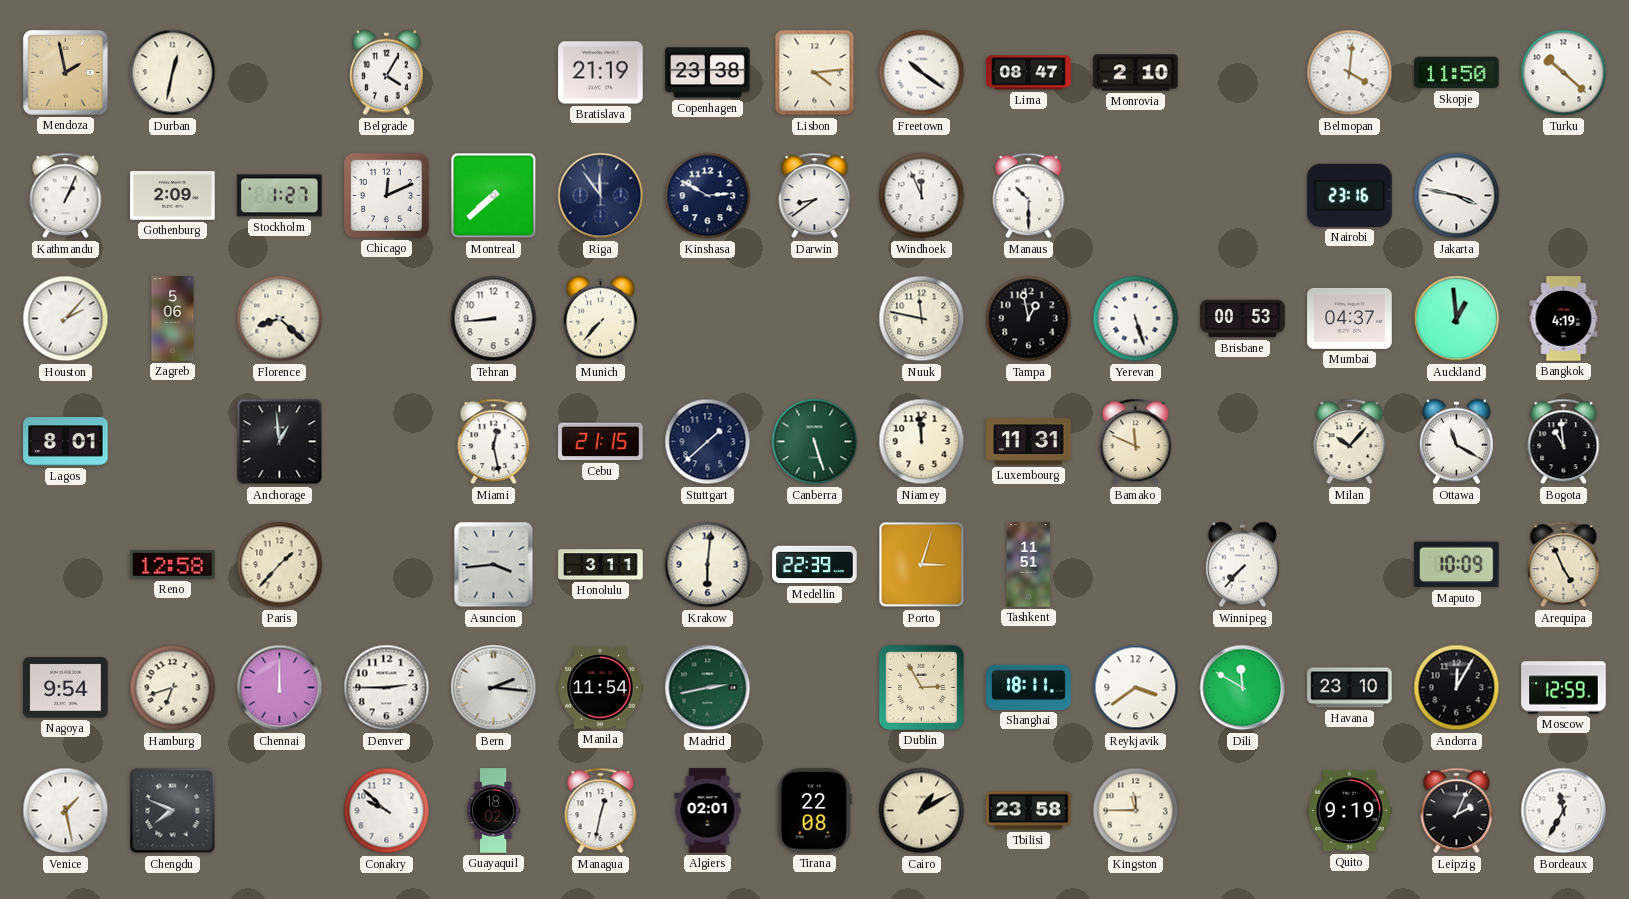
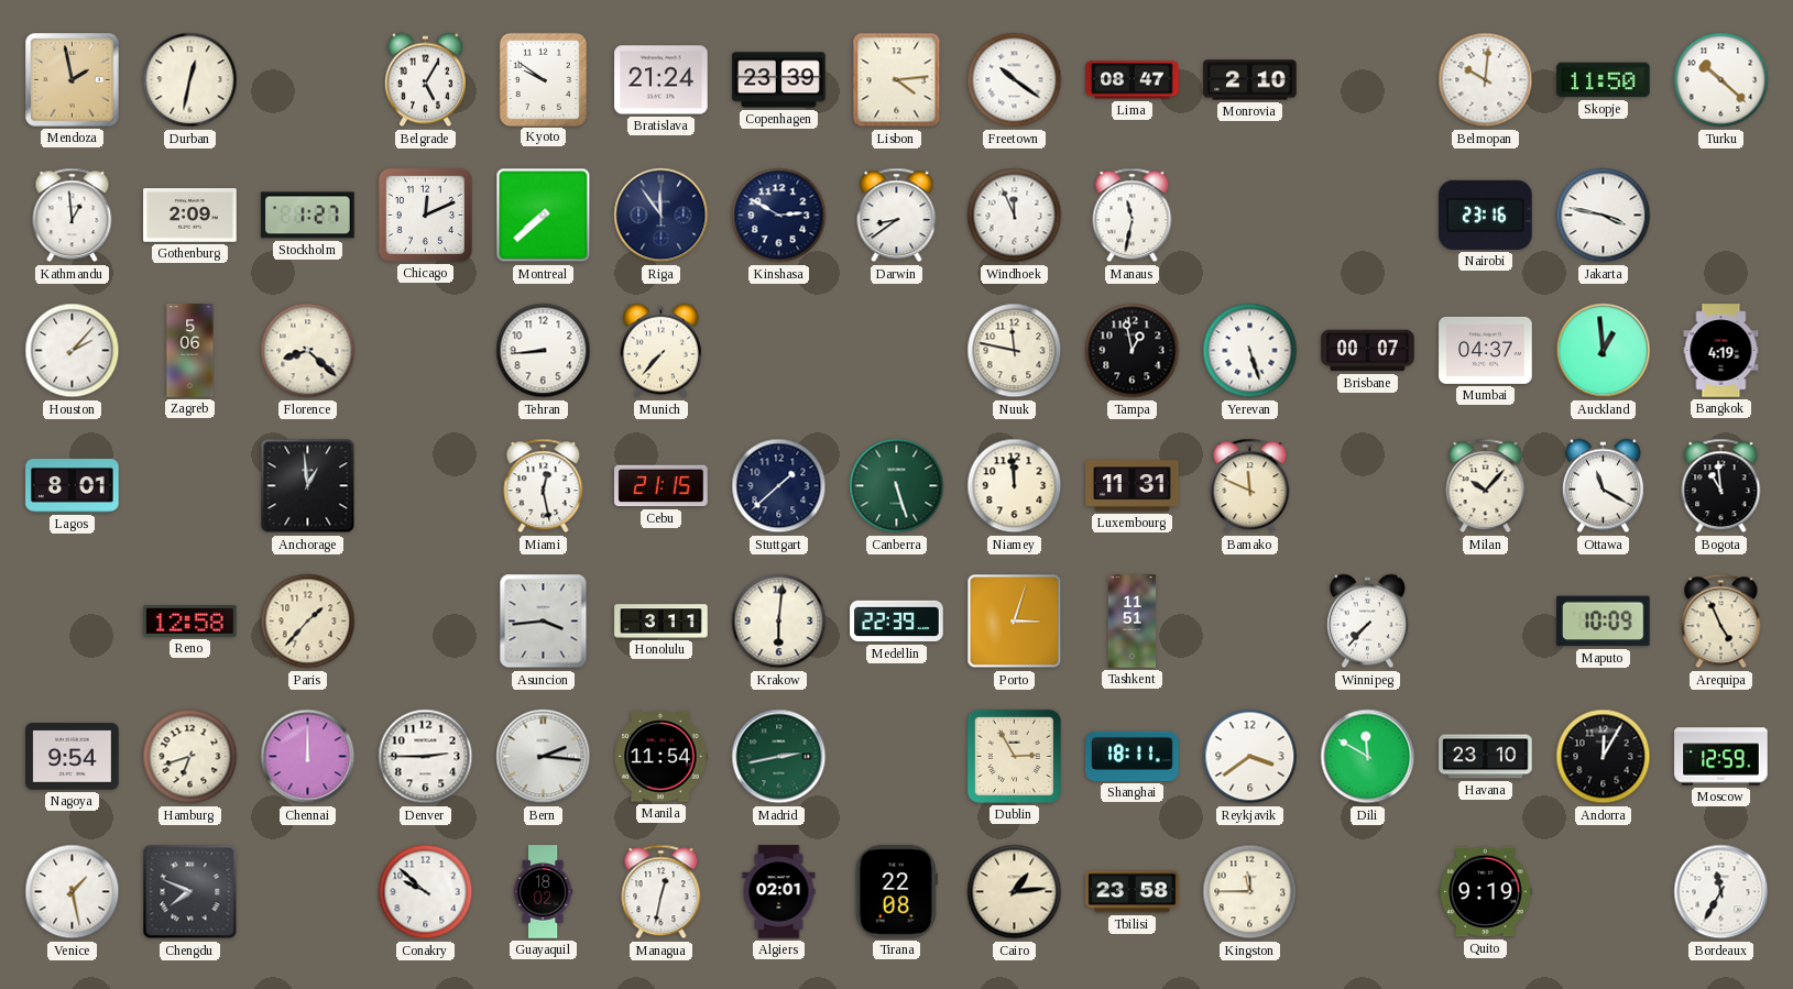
Belgrade: 4:05 -> 5:05
Kyoto: none -> 9:51
Bratislava: 21:19 -> 21:24
Copenhagen: 23:38 -> 23:39
Belmopan: 4:01 -> 10:01
Kathmandu: 1:04 -> 12:59
Manaus: 10:30 -> 11:32
Brisbane: 00:53 -> 00:07
Cairo: 1:10 -> 1:14
Leipzig: 2:04 -> none
